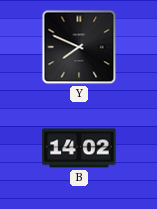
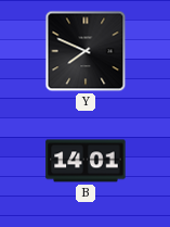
B: 14:02 -> 14:01
